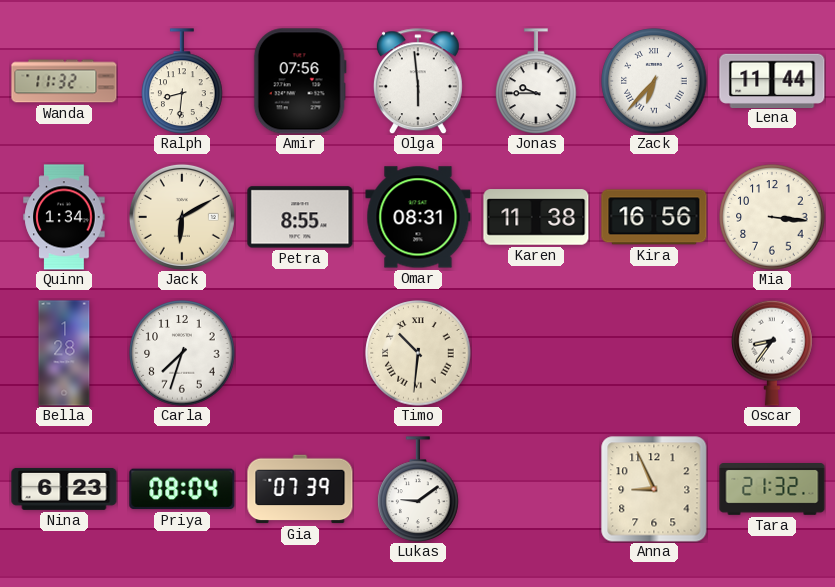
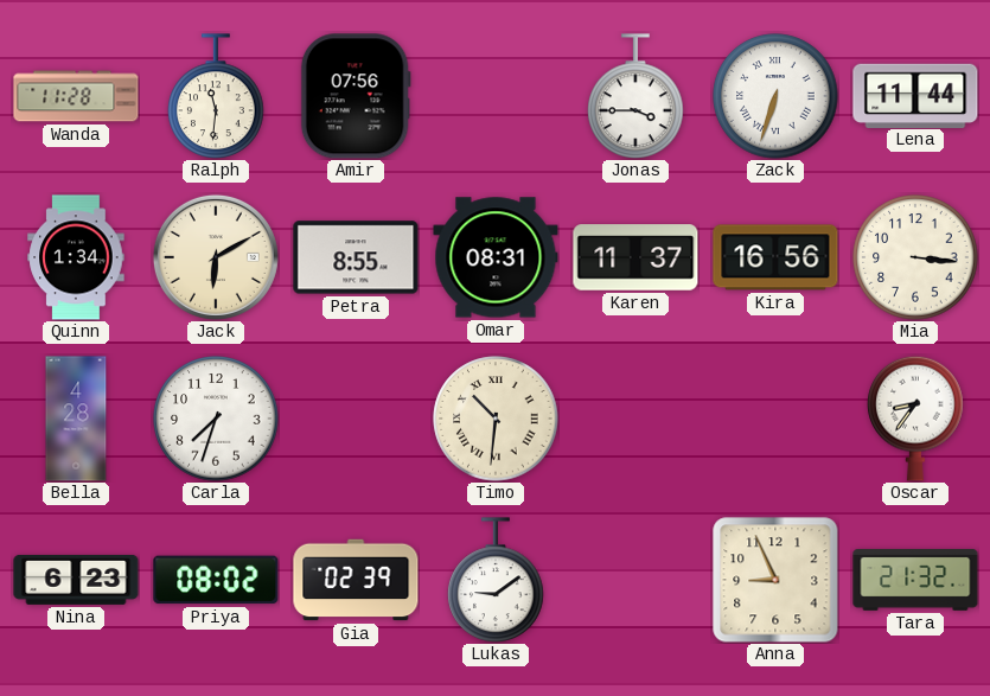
Wanda: 11:32 -> 11:28
Ralph: 8:31 -> 11:31
Olga: 5:59 -> none
Jonas: 9:45 -> 3:45
Zack: 6:37 -> 6:33
Karen: 11:38 -> 11:37
Bella: 1:28 -> 4:28
Priya: 08:04 -> 08:02
Gia: 07:39 -> 02:39
